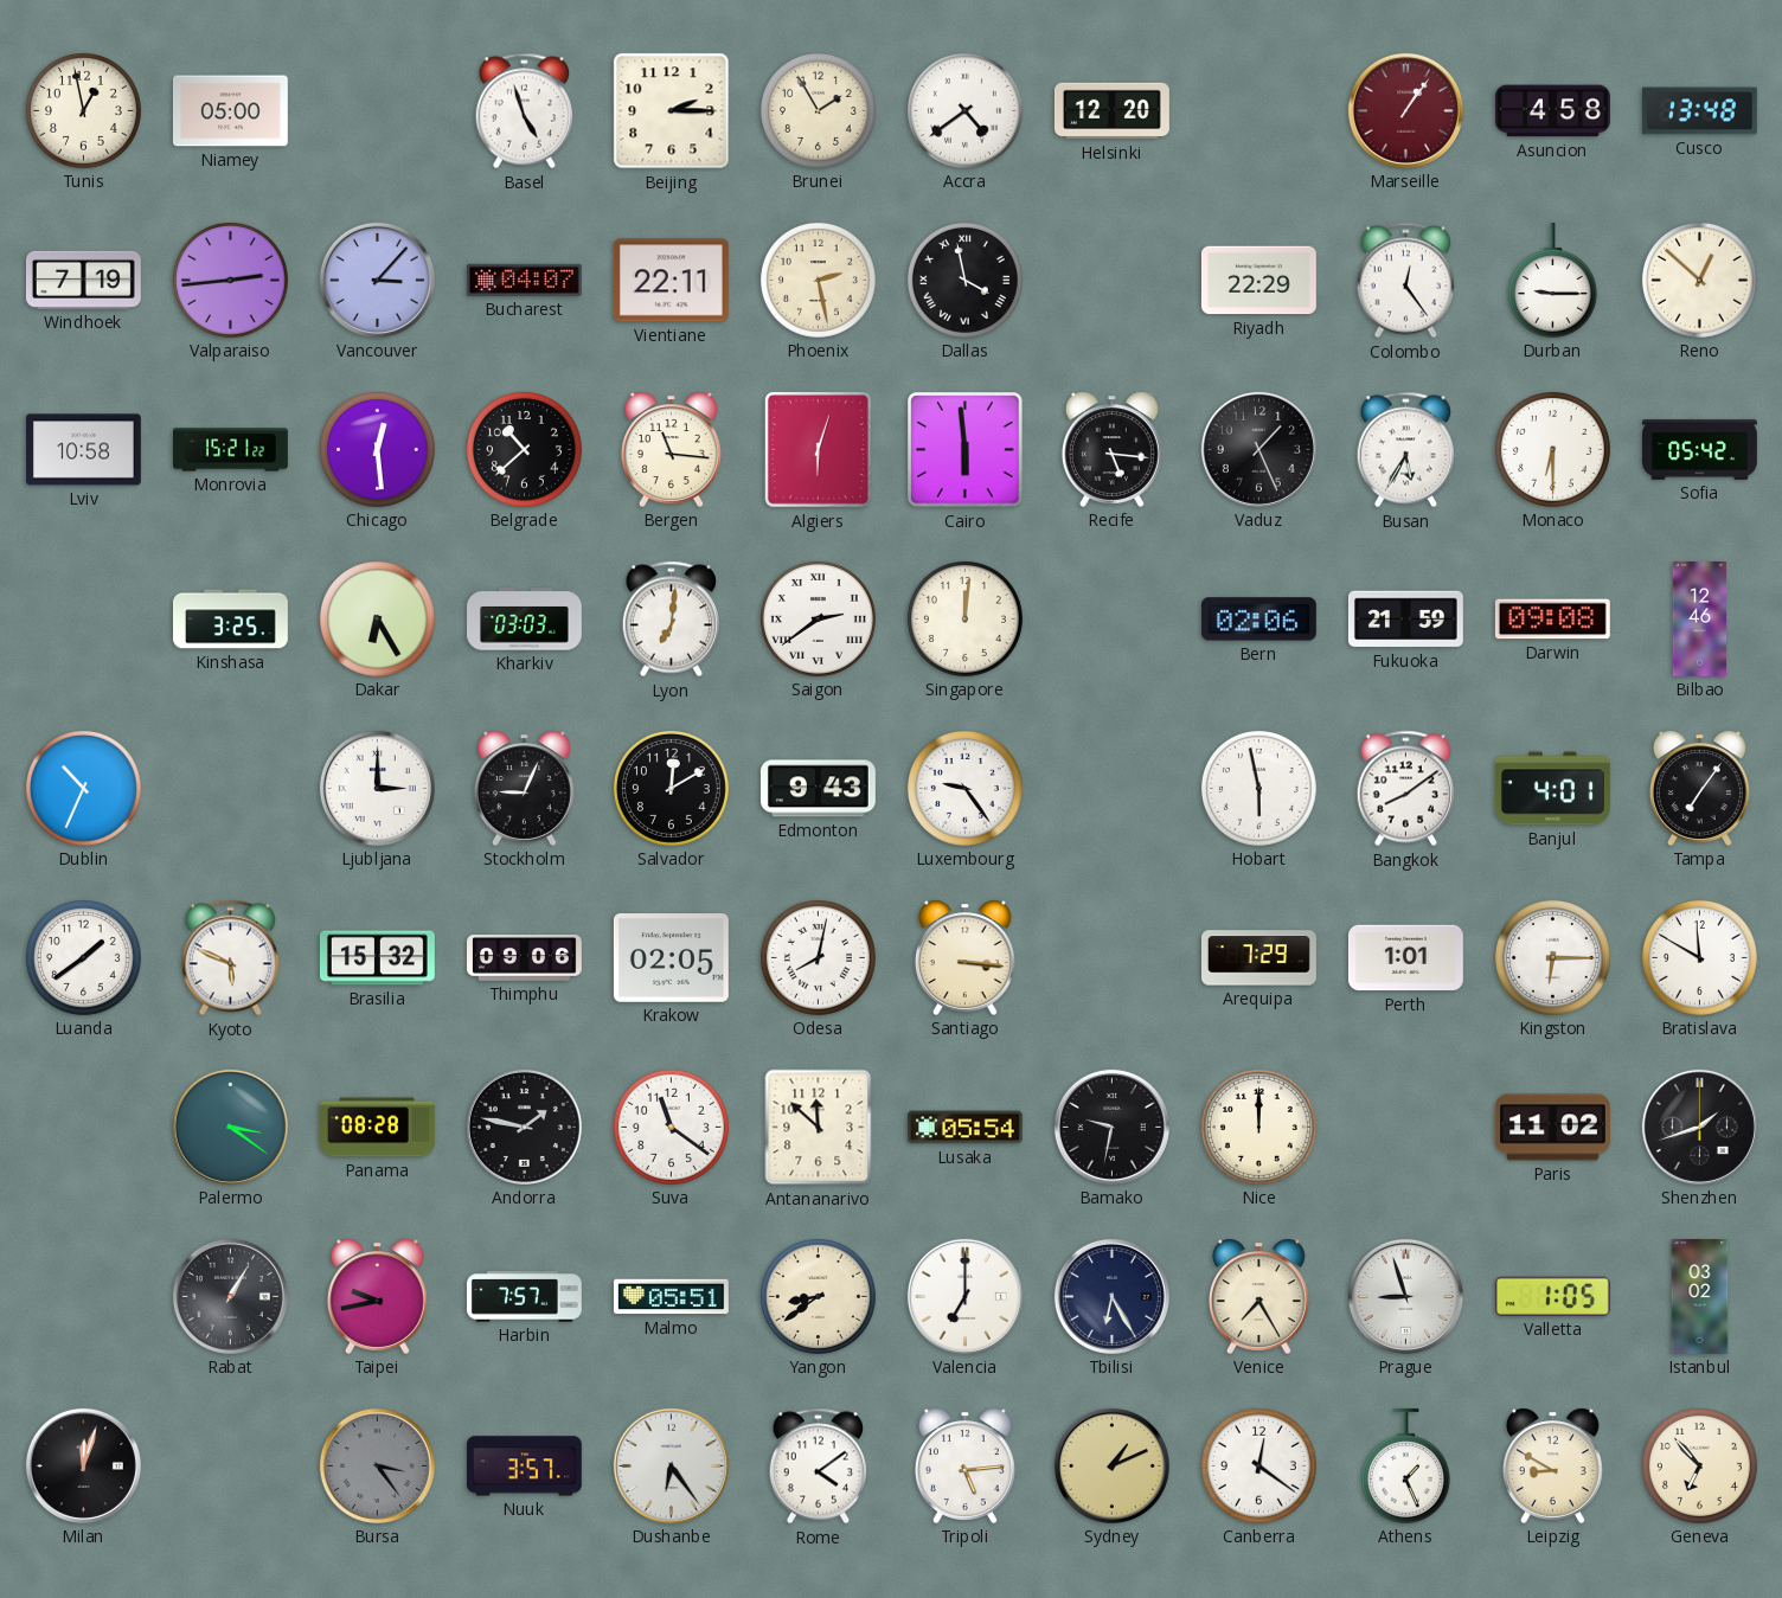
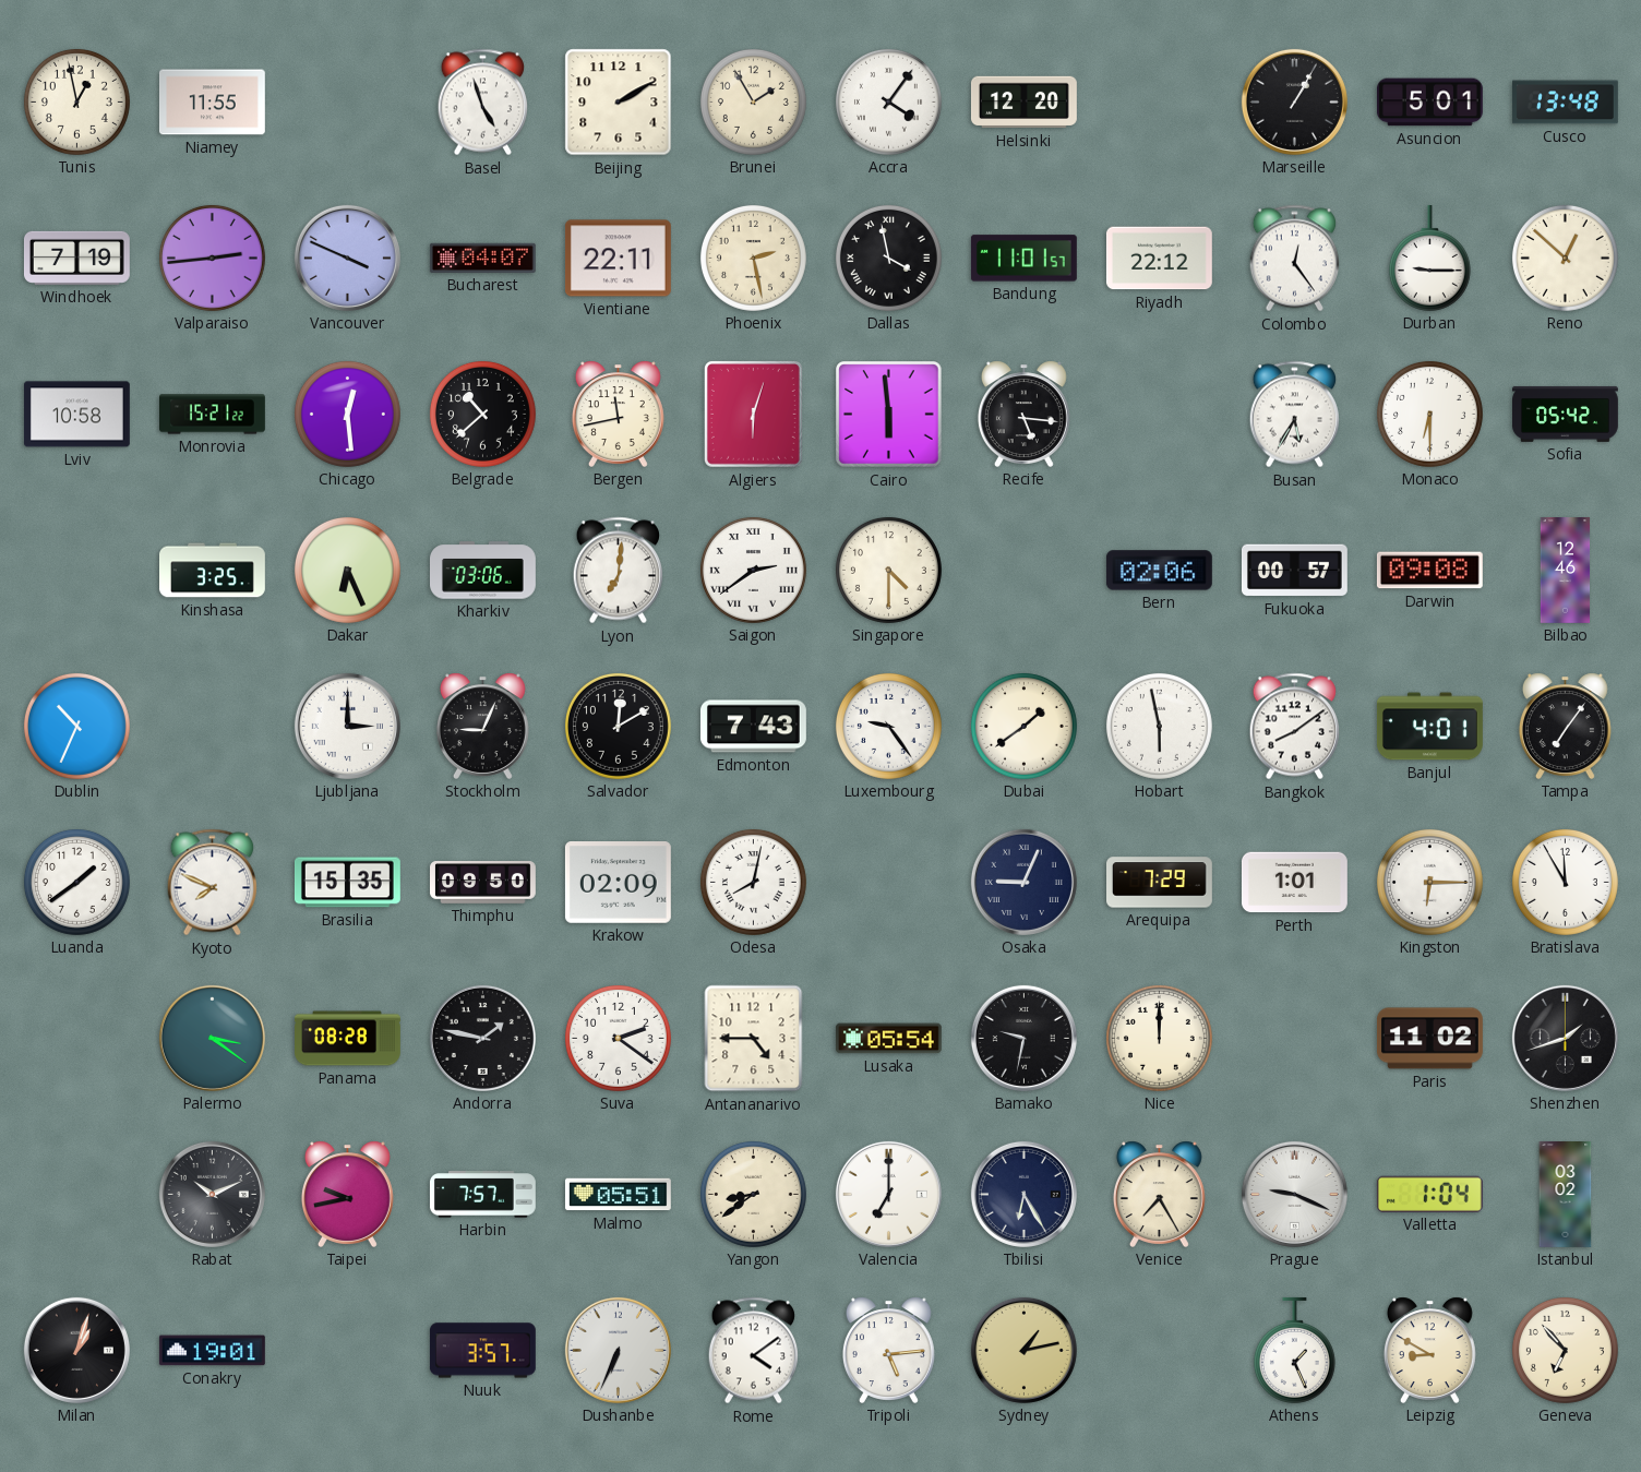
Niamey: 05:00 -> 11:55
Beijing: 2:15 -> 2:10
Accra: 4:39 -> 4:06
Marseille: 1:06 -> 1:05
Marseille dial: burgundy -> black
Asuncion: 4:58 -> 5:01
Vancouver: 3:07 -> 3:49
Bandung: none -> 11:01
Riyadh: 22:29 -> 22:12
Bergen: 11:16 -> 11:43
Vaduz: 1:26 -> none
Dakar: 6:25 -> 6:26
Kharkiv: 03:03 -> 03:06
Singapore: 12:01 -> 4:30
Fukuoka: 21:59 -> 00:57
Edmonton: 9:43 -> 7:43
Dubai: none -> 1:39
Kyoto: 5:49 -> 7:49
Brasilia: 15:32 -> 15:35
Thimphu: 09:06 -> 09:50
Krakow: 02:05 -> 02:09
Santiago: 3:16 -> none
Osaka: none -> 9:04
Bratislava: 11:50 -> 11:55
Suva: 11:21 -> 2:21
Antananarivo: 11:52 -> 4:45
Rabat: 1:05 -> 10:11
Prague: 8:57 -> 9:19
Valletta: 1:05 -> 1:04
Milan: 12:03 -> 1:03
Conakry: none -> 19:01
Bursa: 3:24 -> none
Dushanbe: 6:24 -> 6:34
Sydney: 1:11 -> 1:13
Canberra: 12:21 -> none
